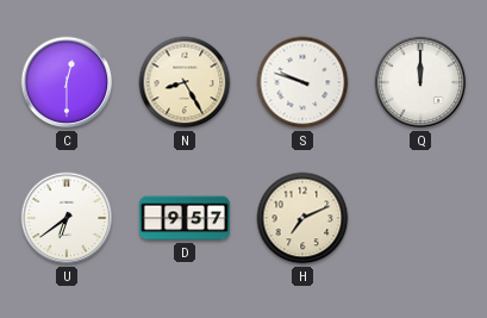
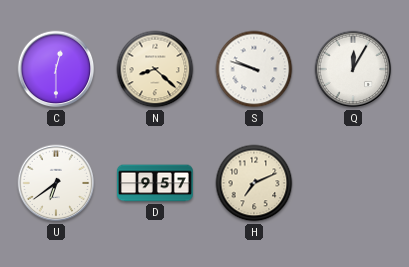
N: 8:25 -> 8:22
Q: 12:00 -> 12:05
